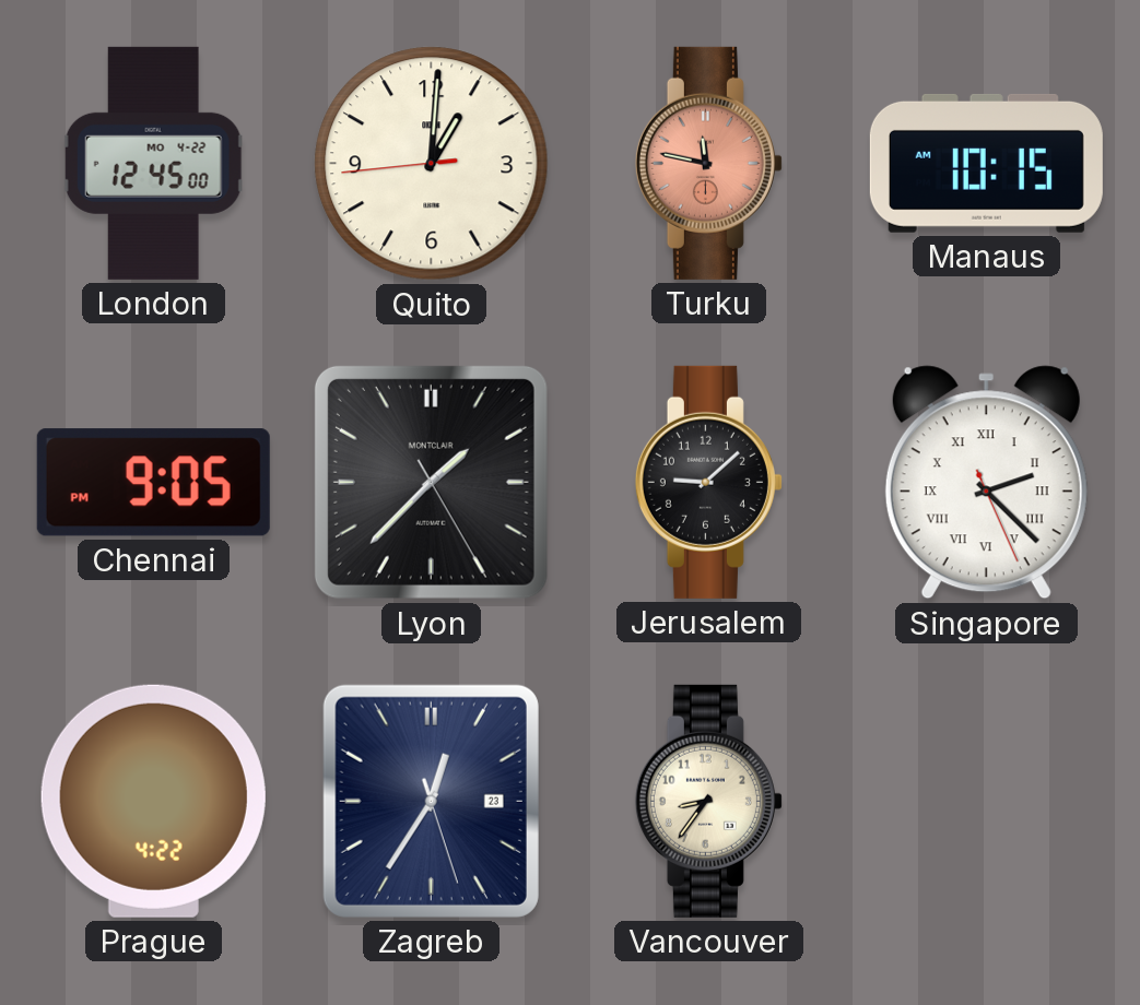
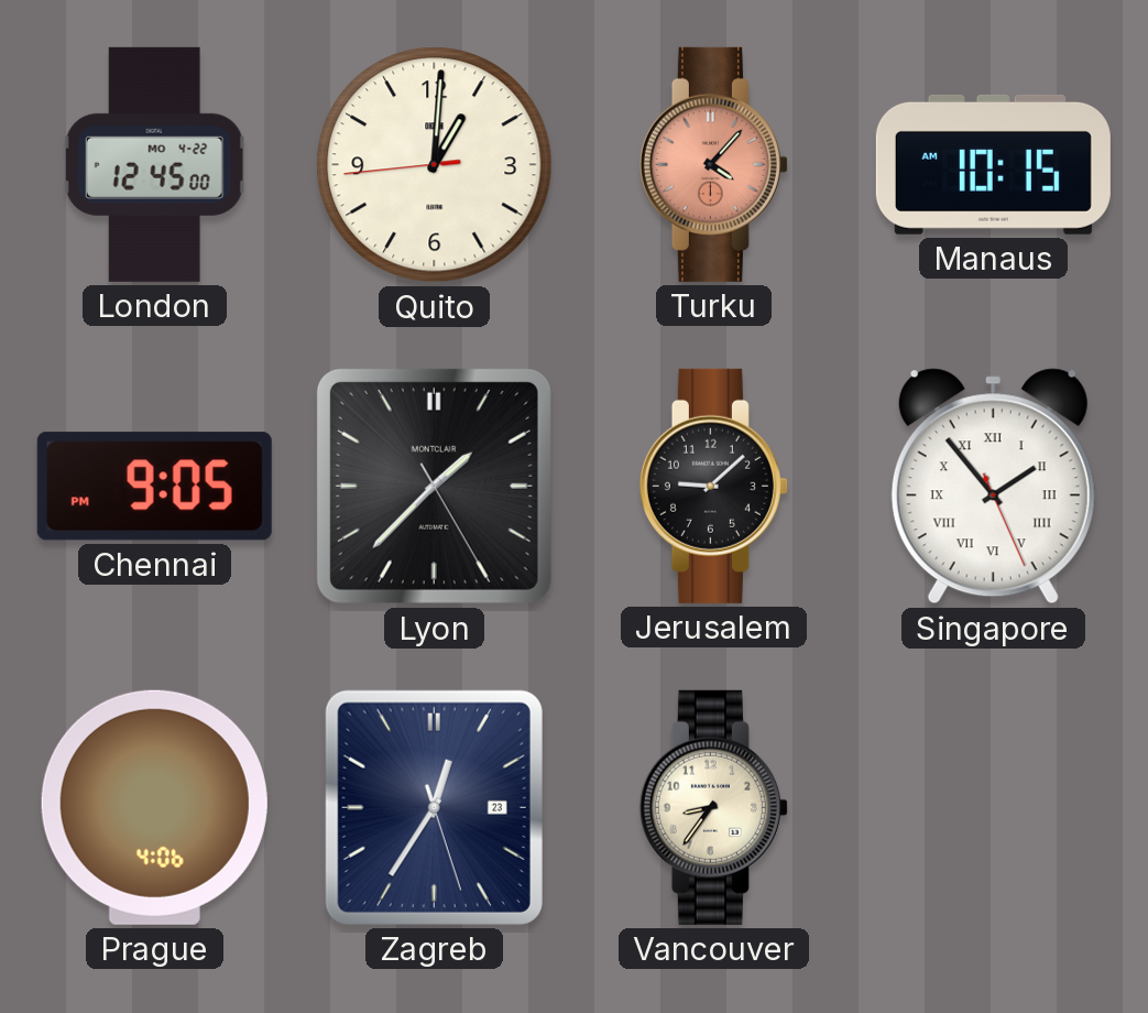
Turku: 11:47 -> 4:07
Singapore: 2:22 -> 1:53
Prague: 4:22 -> 4:06
